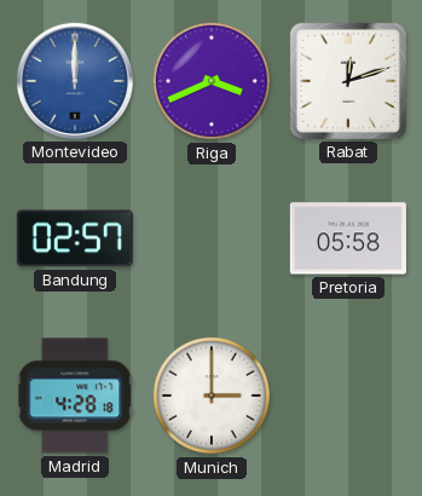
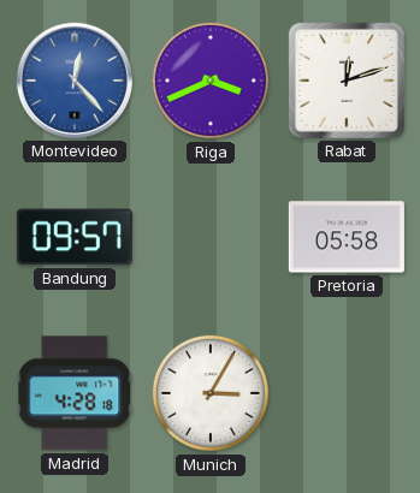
Montevideo: 12:00 -> 12:23
Bandung: 02:57 -> 09:57
Munich: 3:00 -> 3:05
